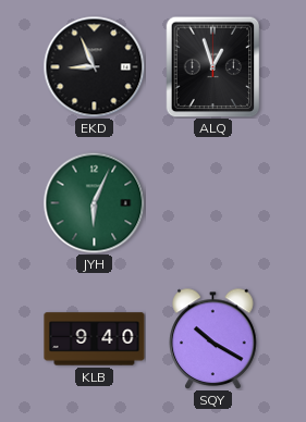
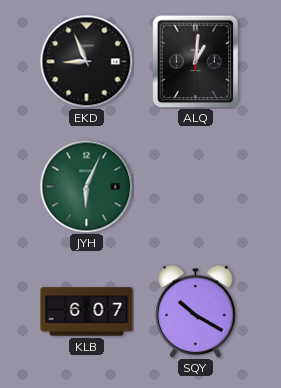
ALQ: 12:57 -> 1:01
KLB: 9:40 -> 6:07
